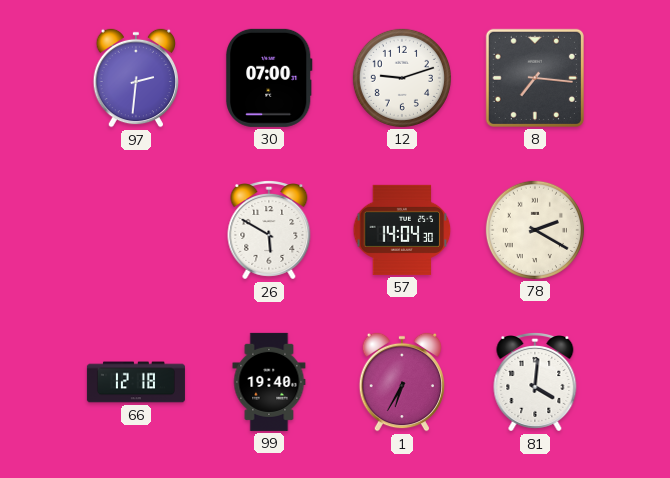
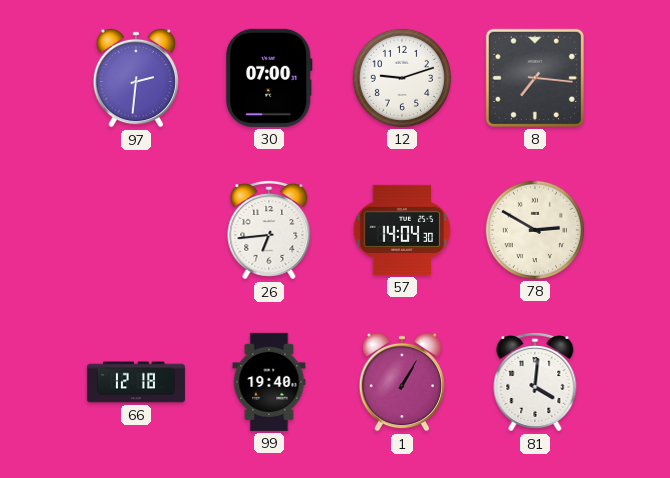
26: 5:50 -> 6:44
78: 2:20 -> 2:50
1: 6:35 -> 1:05
